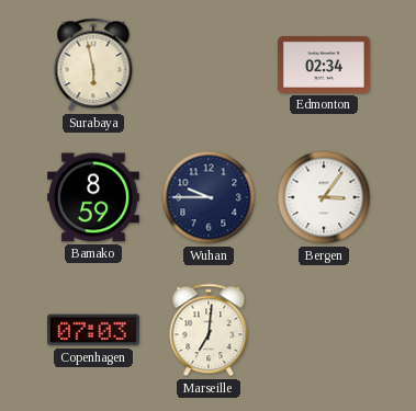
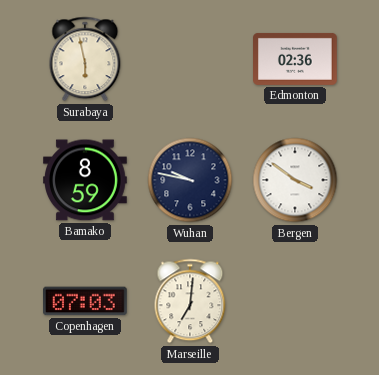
Edmonton: 02:34 -> 02:36
Wuhan: 9:45 -> 9:47
Bergen: 3:06 -> 3:51
